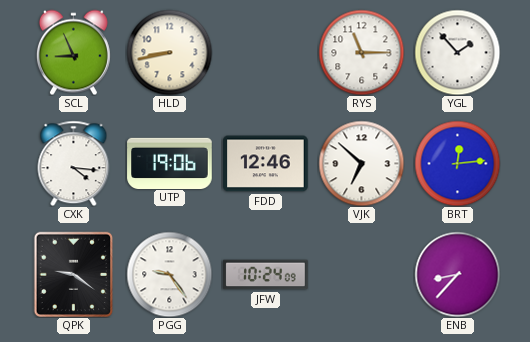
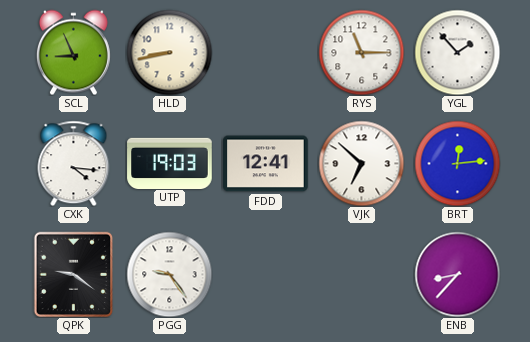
UTP: 19:06 -> 19:03
FDD: 12:46 -> 12:41
JFW: 10:24 -> none
